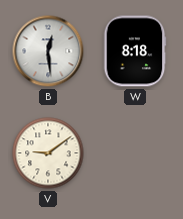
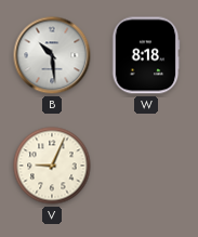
B: 12:29 -> 10:29
V: 9:09 -> 9:04
